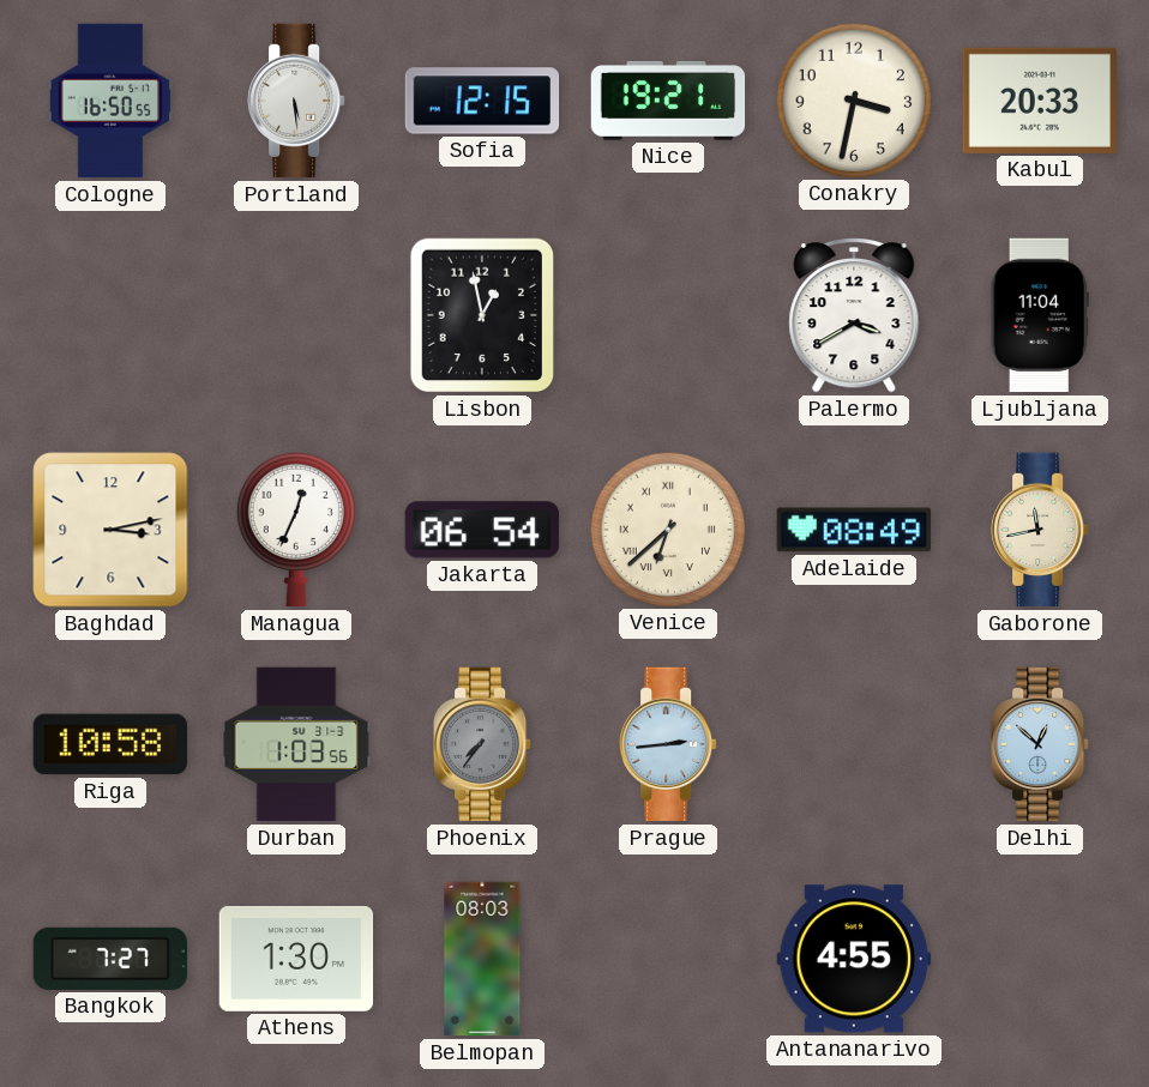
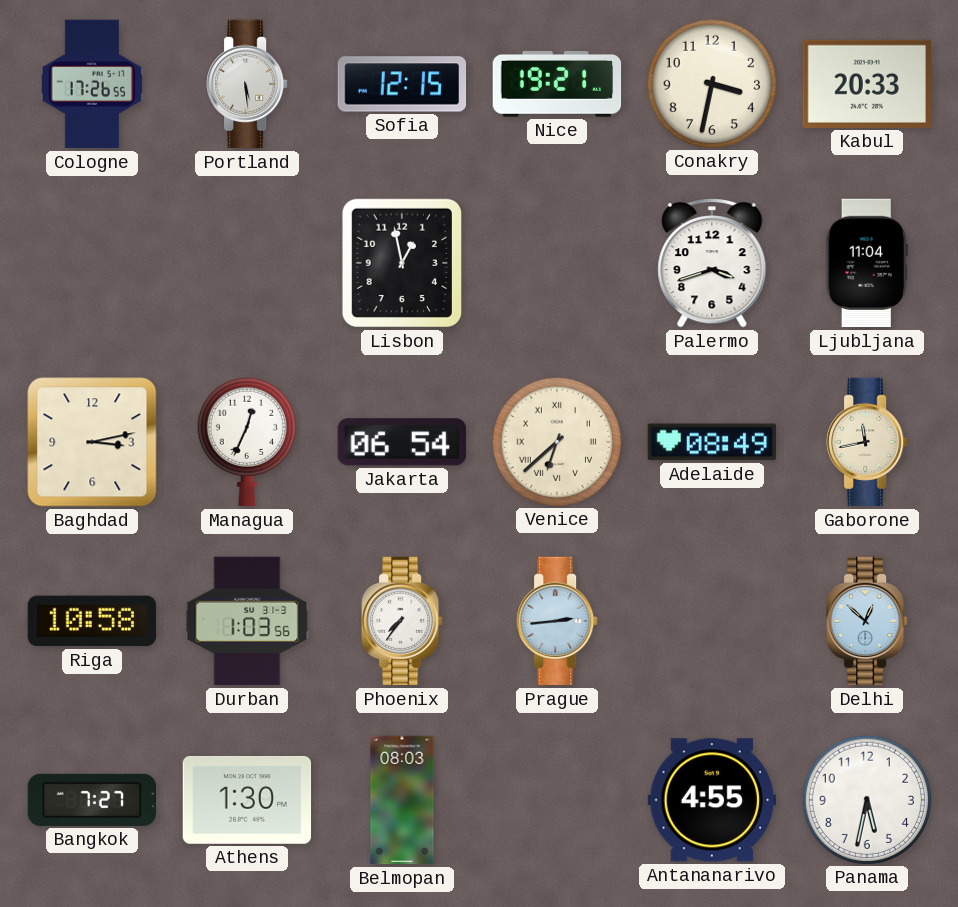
Cologne: 16:50 -> 17:26
Palermo: 3:40 -> 3:42
Phoenix dial: grey -> white
Panama: none -> 5:32
